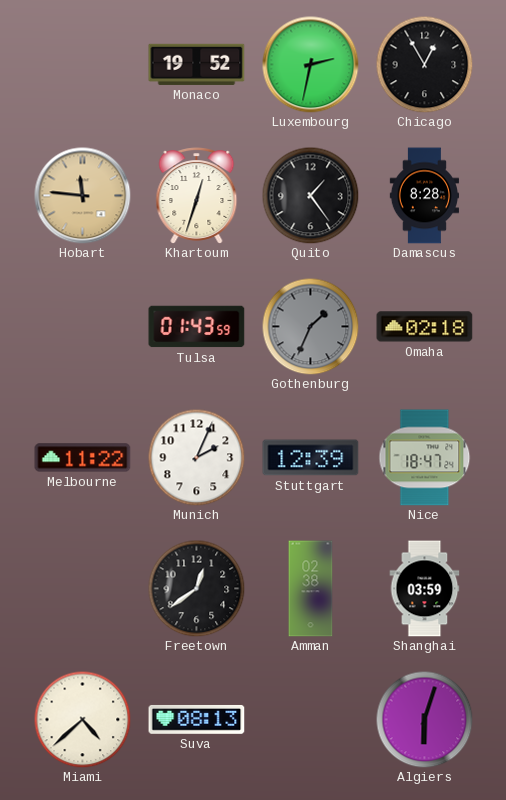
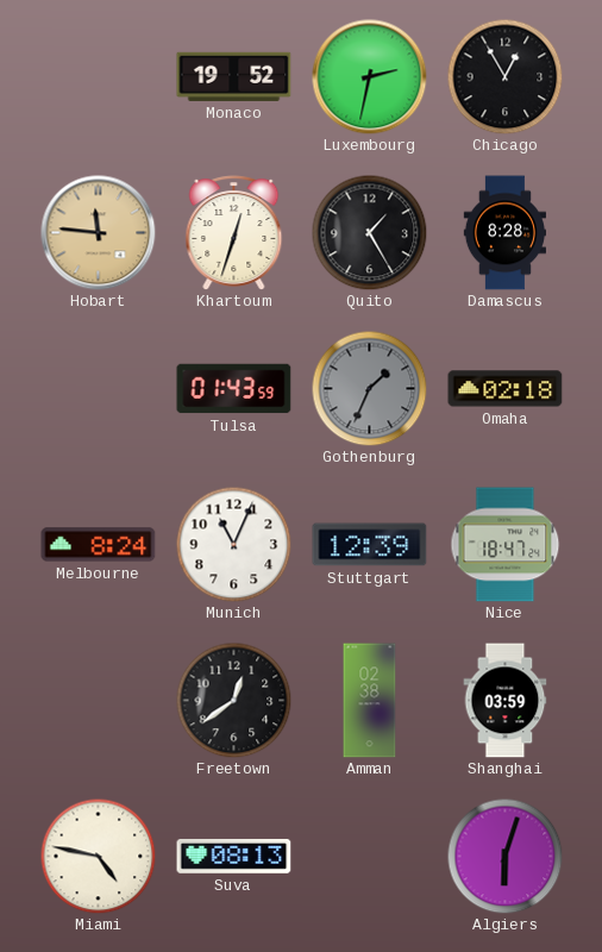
Quito: 1:24 -> 1:25
Melbourne: 11:22 -> 8:24
Munich: 2:04 -> 11:04
Miami: 4:38 -> 4:47
